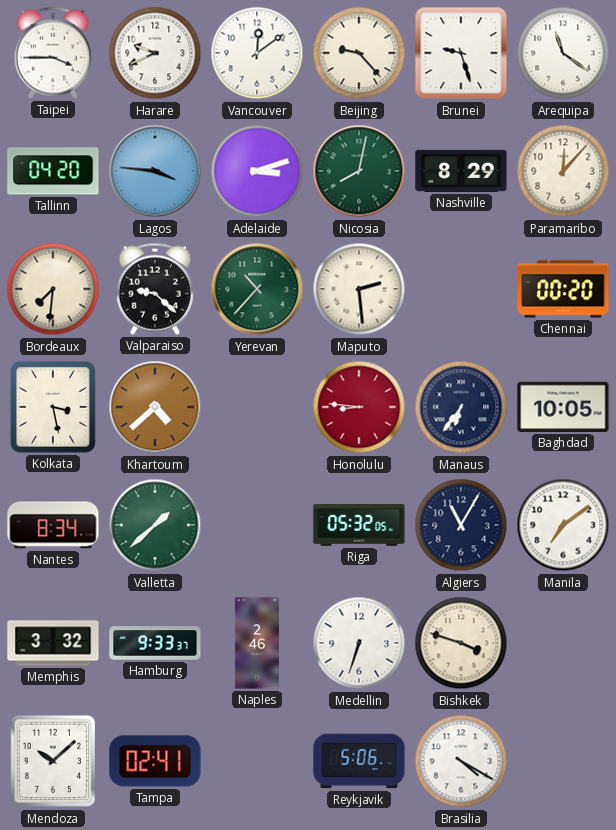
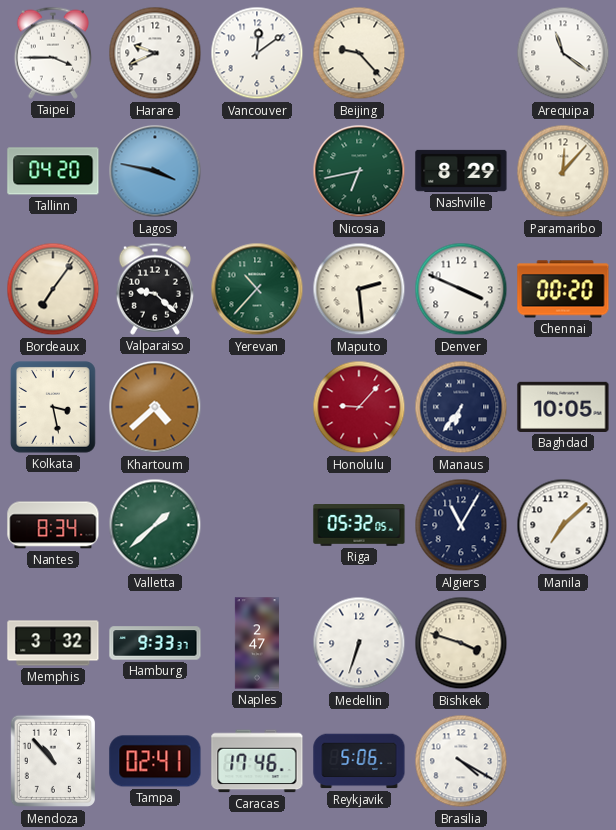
Brunei: 9:27 -> none
Lagos: 3:46 -> 3:47
Adelaide: 3:12 -> none
Nicosia: 8:02 -> 6:43
Bordeaux: 7:31 -> 7:06
Denver: none -> 3:49
Honolulu: 8:46 -> 9:07
Manila: 7:09 -> 7:08
Naples: 2:46 -> 2:47
Mendoza: 10:08 -> 10:53
Caracas: none -> 17:46
